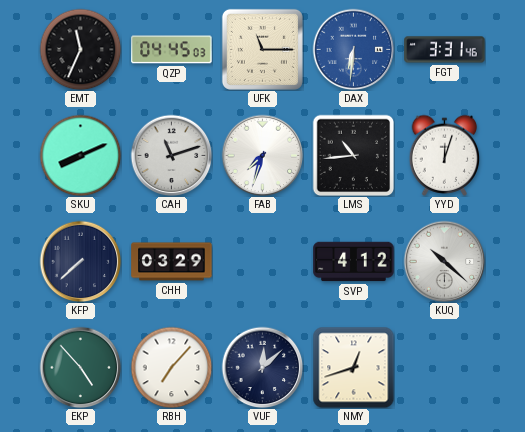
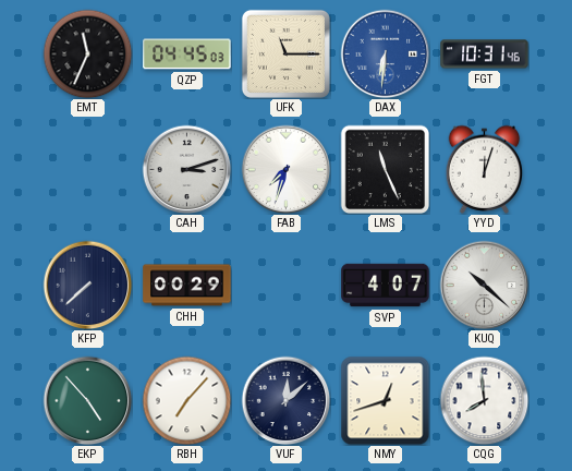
FGT: 3:31 -> 10:31
SKU: 8:11 -> none
CAH: 11:12 -> 3:12
LMS: 10:44 -> 11:26
CHH: 03:29 -> 00:29
SVP: 4:12 -> 4:07
CQG: none -> 7:59
